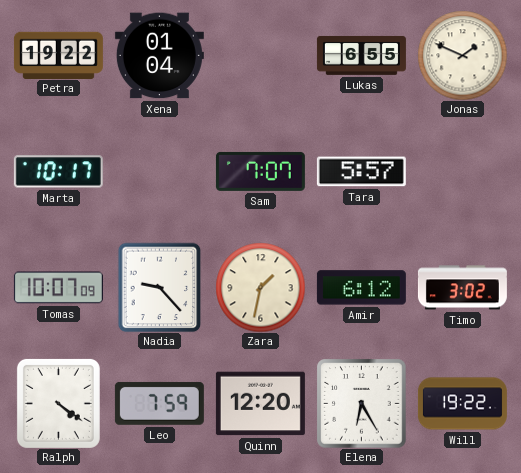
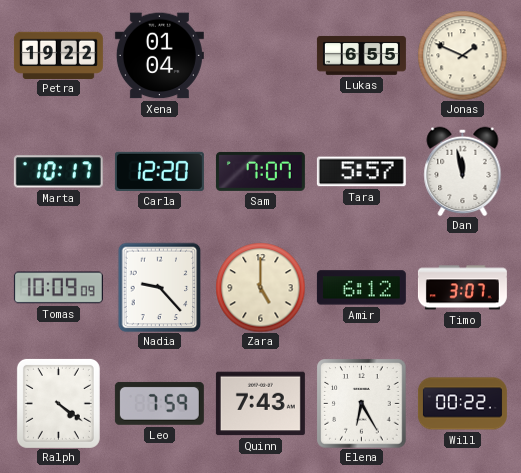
Carla: none -> 12:20
Dan: none -> 11:58
Tomas: 10:07 -> 10:09
Zara: 1:32 -> 5:00
Timo: 3:02 -> 3:07
Quinn: 12:20 -> 7:43
Will: 19:22 -> 00:22
